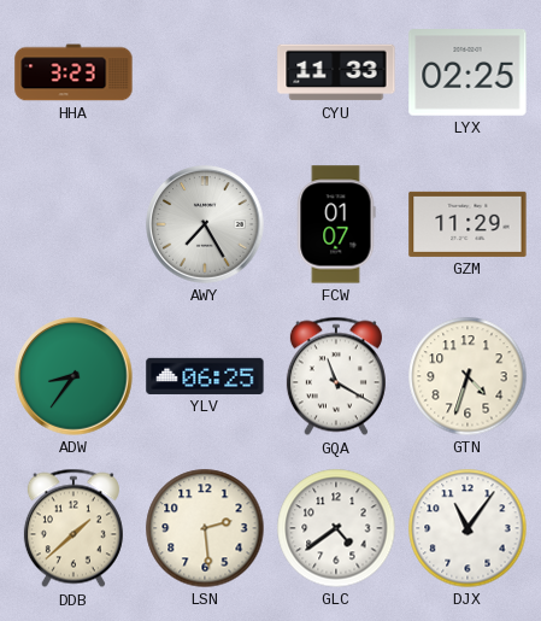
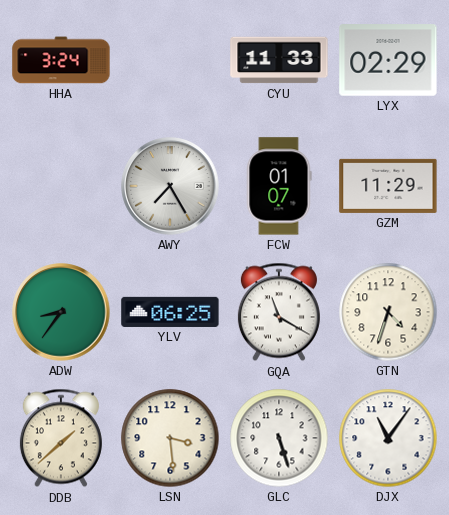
HHA: 3:23 -> 3:24
LYX: 02:25 -> 02:29
LSN: 2:29 -> 3:29
GLC: 4:39 -> 5:27
